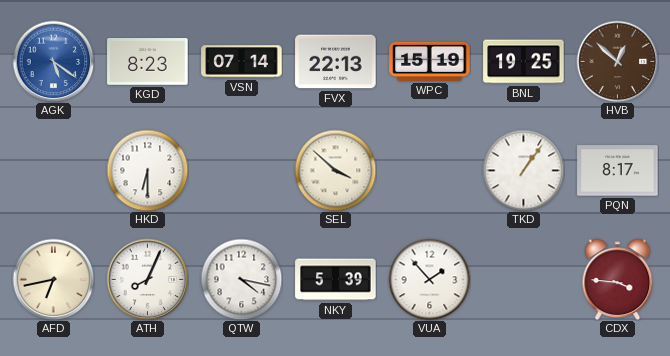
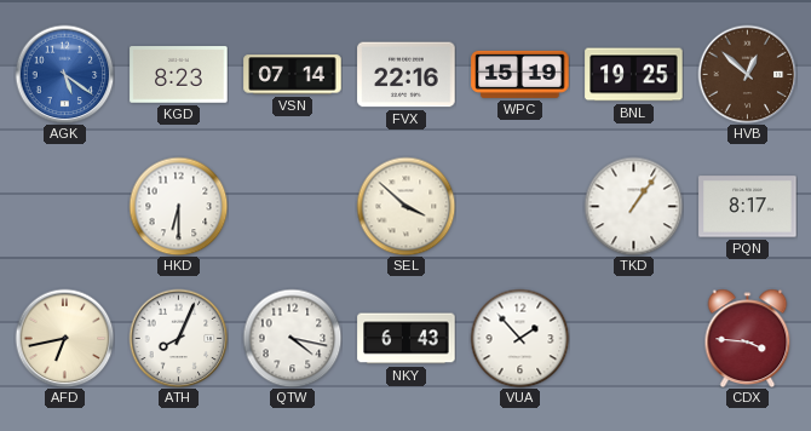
FVX: 22:13 -> 22:16
NKY: 5:39 -> 6:43
